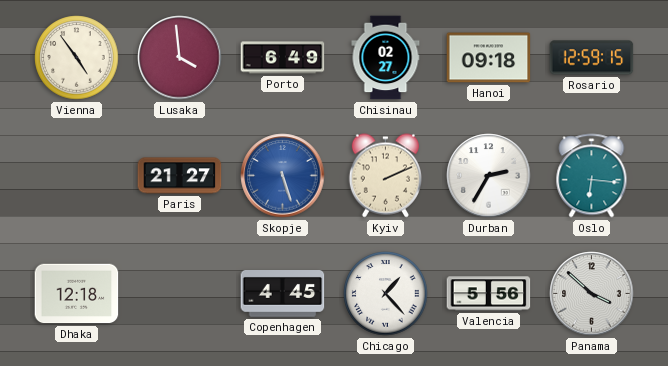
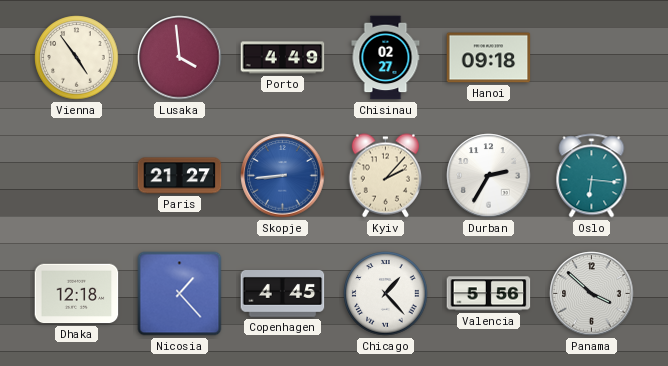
Porto: 6:49 -> 4:49
Rosario: 12:59 -> none
Skopje: 5:27 -> 8:44
Kyiv: 2:11 -> 2:07
Nicosia: none -> 1:23
